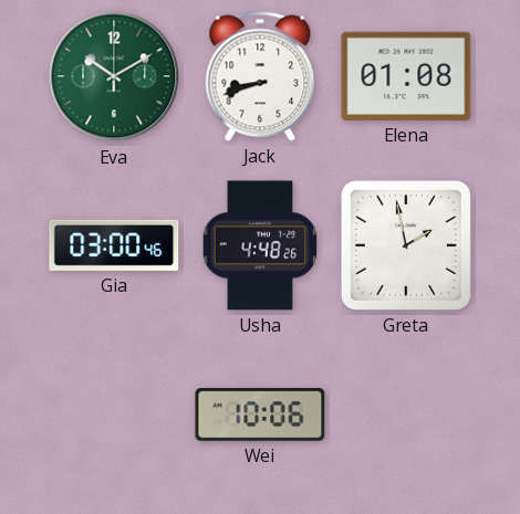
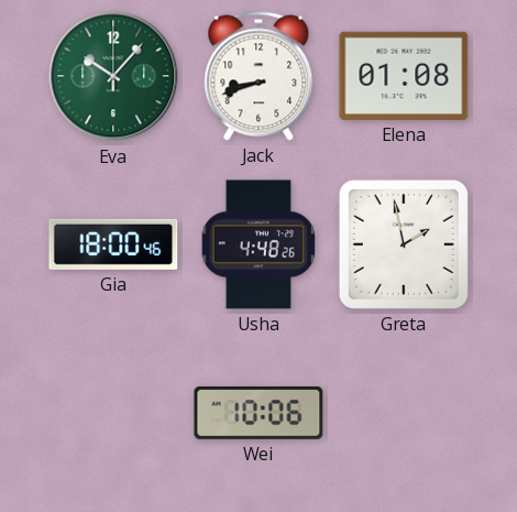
Eva: 10:10 -> 10:07
Gia: 03:00 -> 18:00
